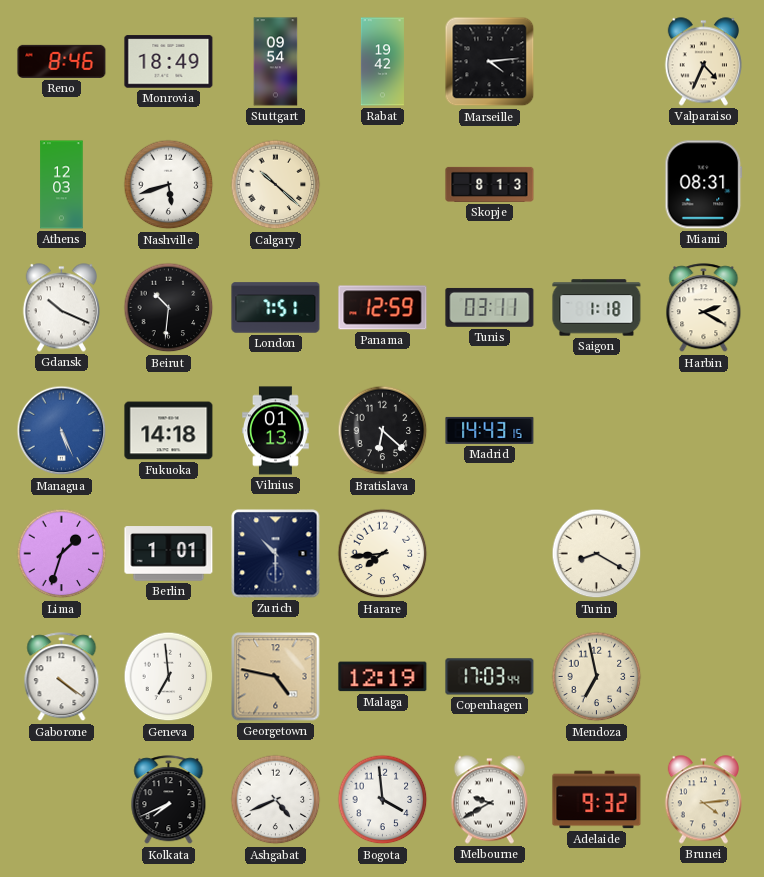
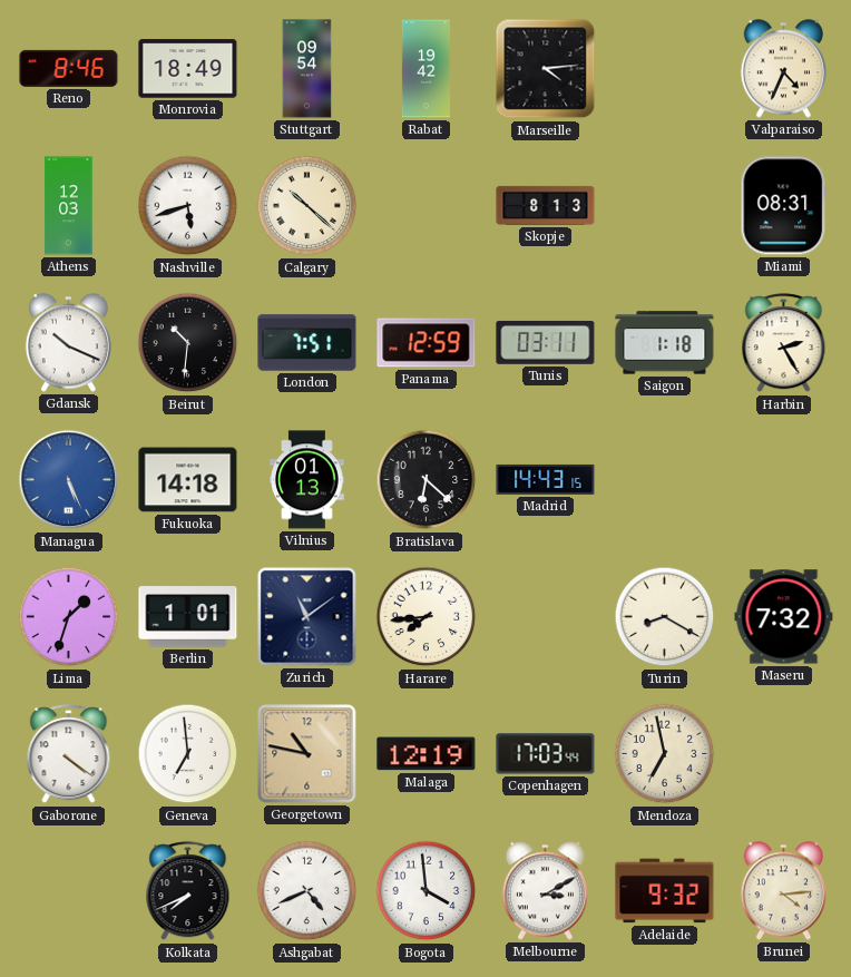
Harbin: 2:20 -> 2:25
Zurich: 10:30 -> 11:09
Maseru: none -> 7:32
Georgetown: 4:47 -> 10:47
Melbourne: 9:40 -> 3:10
